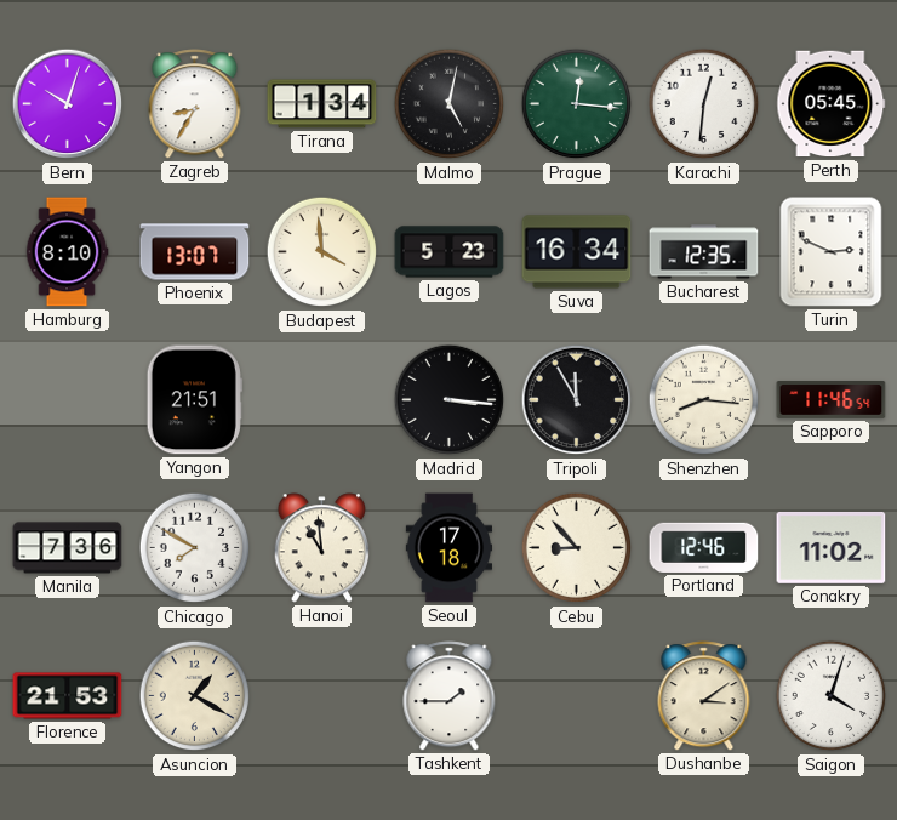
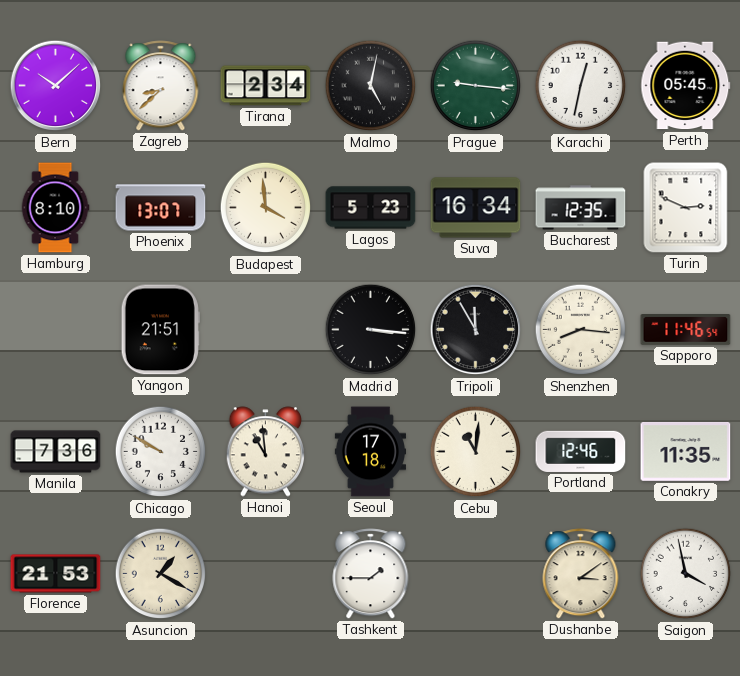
Bern: 10:03 -> 10:08
Zagreb: 8:35 -> 8:38
Tirana: 1:34 -> 2:34
Prague: 12:16 -> 9:16
Karachi: 12:31 -> 12:32
Chicago: 7:50 -> 9:50
Cebu: 8:53 -> 11:01
Conakry: 11:02 -> 11:35
Saigon: 4:03 -> 3:58
